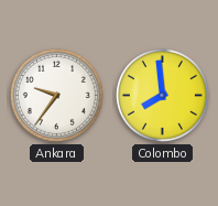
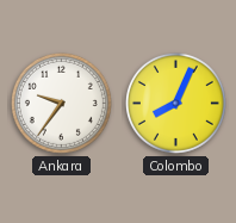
Colombo: 7:59 -> 8:04
